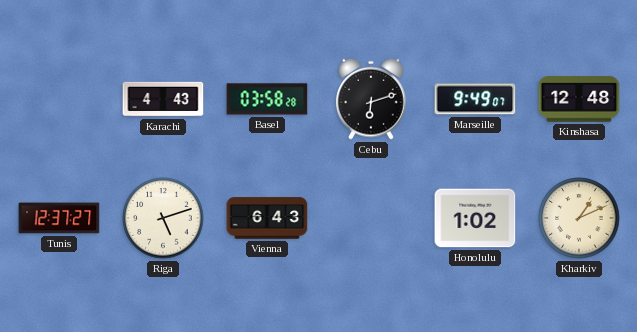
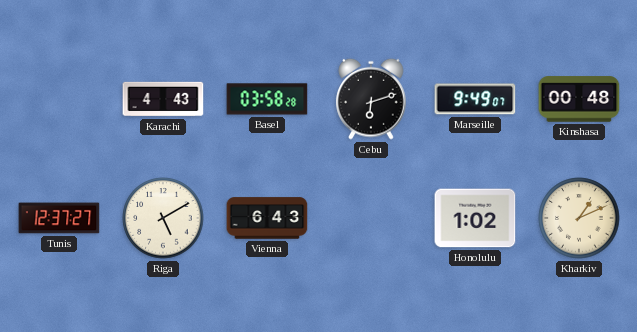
Kinshasa: 12:48 -> 00:48
Riga: 5:12 -> 5:10
